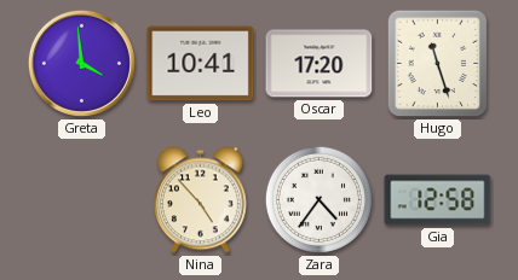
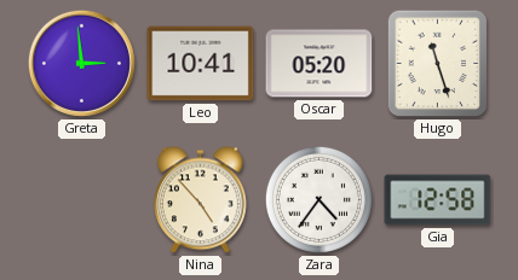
Greta: 3:59 -> 2:59
Oscar: 17:20 -> 05:20
